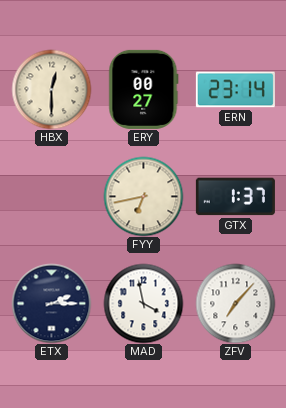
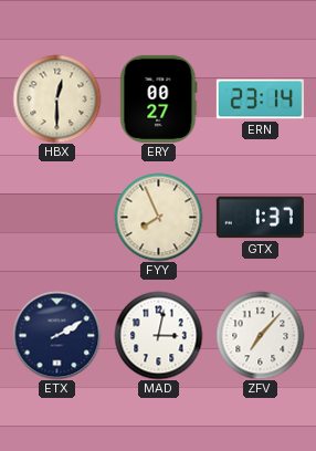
FYY: 6:43 -> 7:56
ETX: 2:15 -> 2:10
MAD: 3:58 -> 3:02
